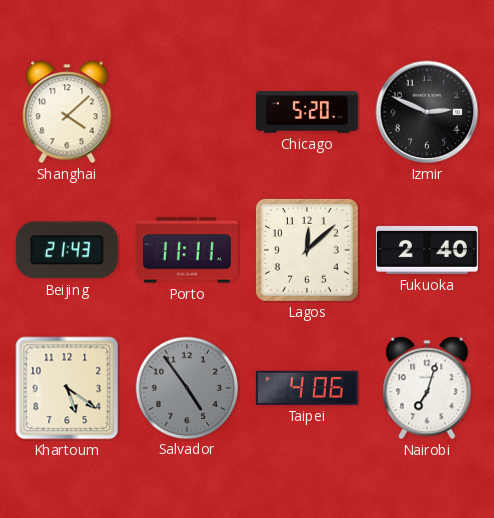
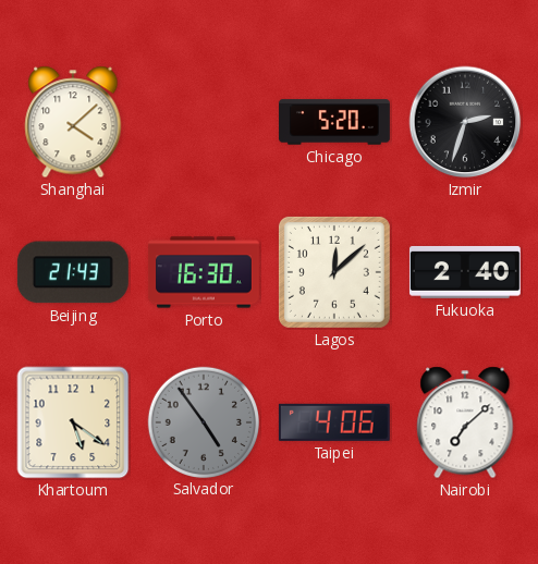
Izmir: 2:49 -> 2:33
Porto: 11:11 -> 16:30
Nairobi: 7:03 -> 7:08
